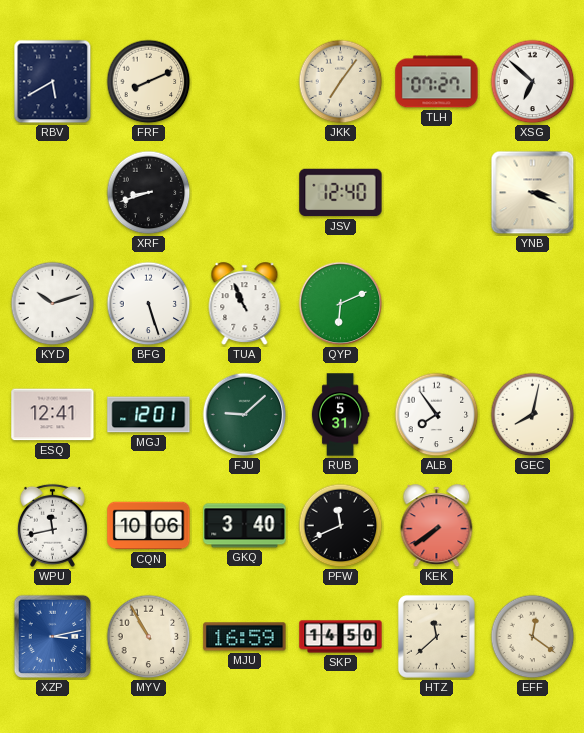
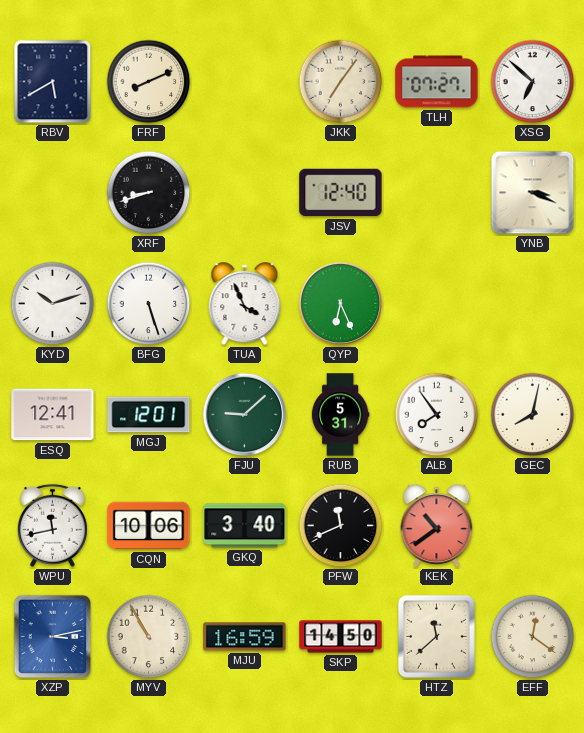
TUA: 10:56 -> 3:56
QYP: 6:11 -> 6:26
KEK: 7:39 -> 10:39
